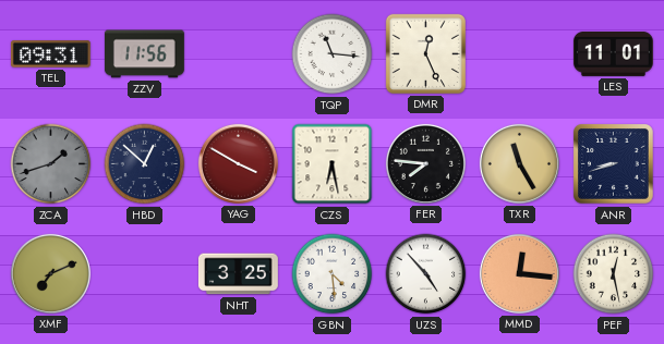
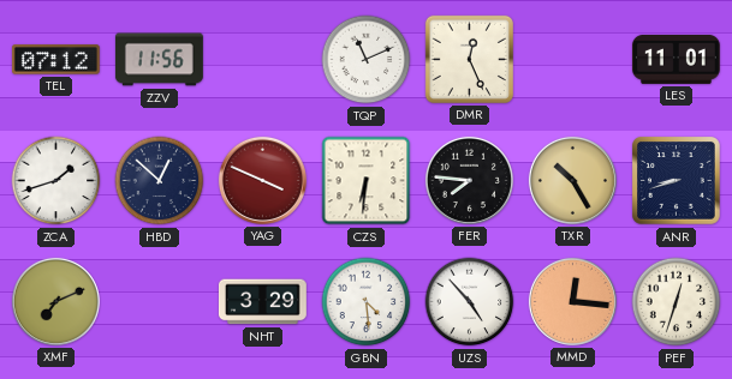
TEL: 09:31 -> 07:12
TQP: 11:16 -> 11:11
ZCA dial: grey -> white
YAG: 3:50 -> 3:49
CZS: 6:28 -> 6:31
TXR: 11:25 -> 10:25
NHT: 3:25 -> 3:29
PEF: 12:28 -> 12:33
